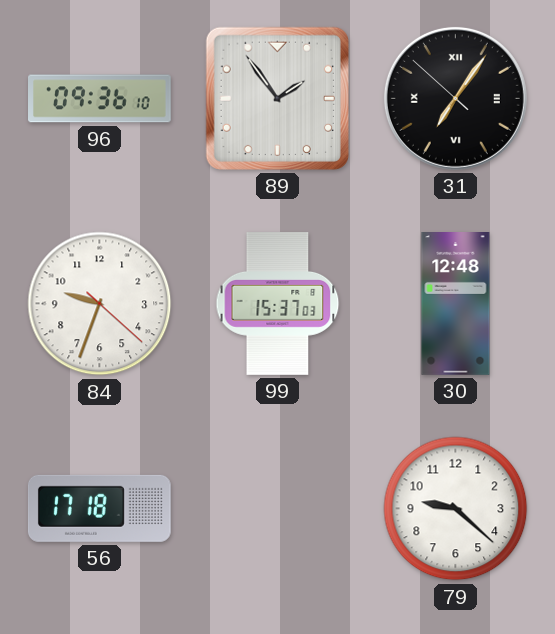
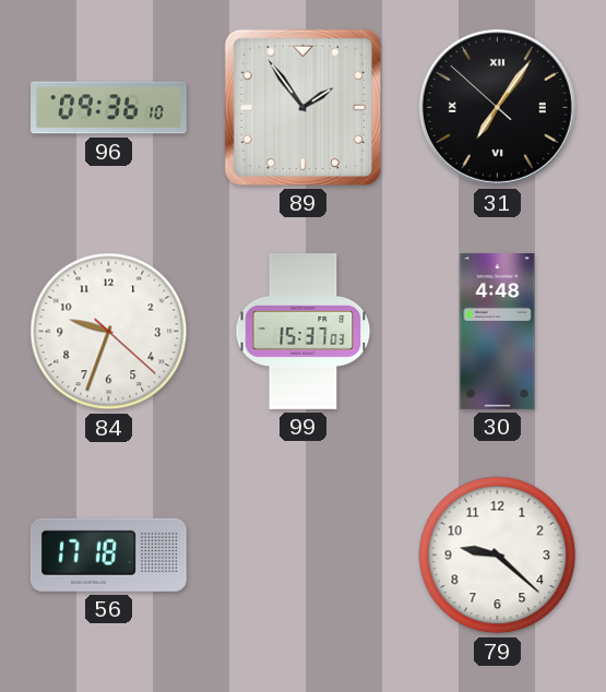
30: 12:48 -> 4:48
